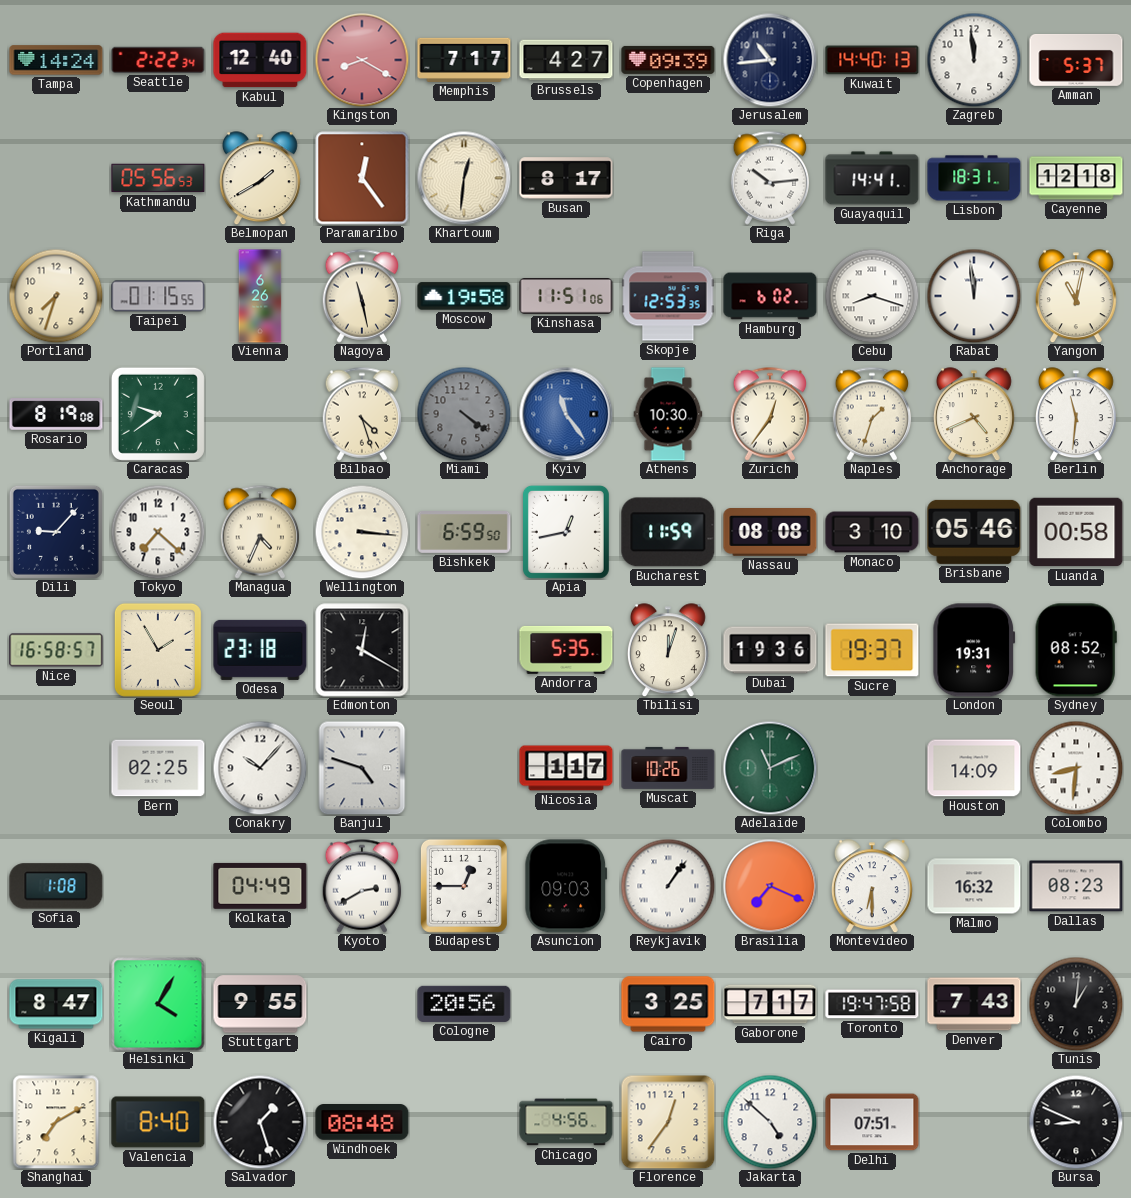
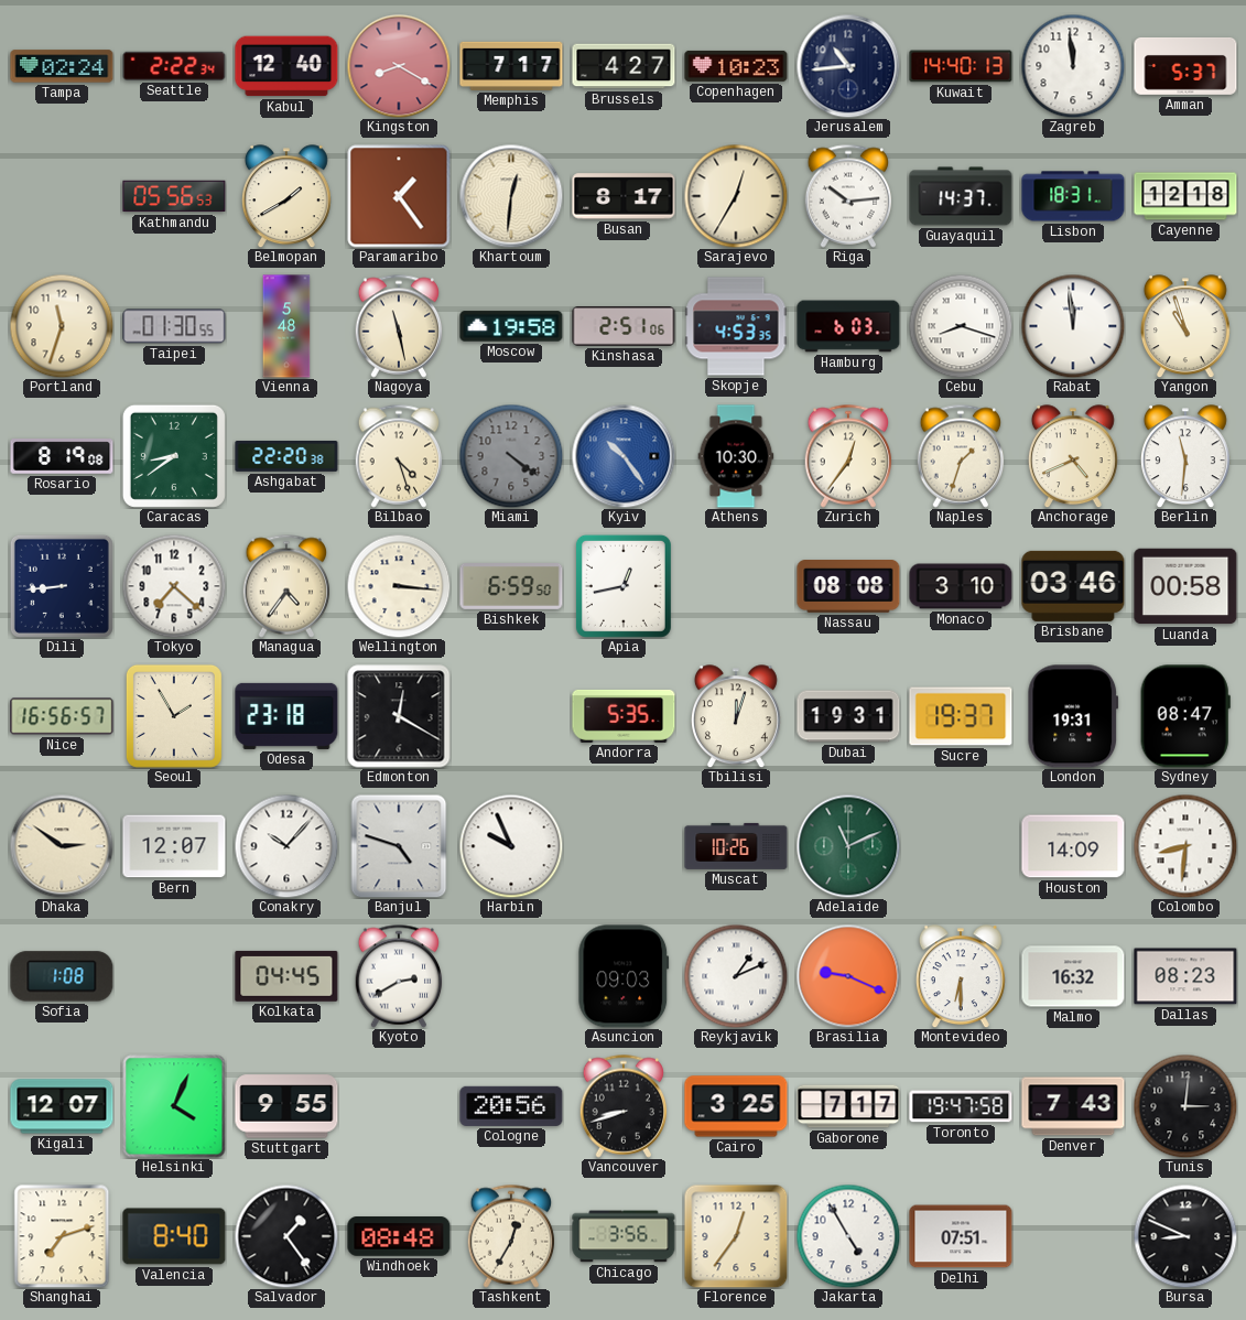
Tampa: 14:24 -> 02:24
Copenhagen: 09:39 -> 10:23
Paramaribo: 12:24 -> 1:24
Sarajevo: none -> 12:35
Guayaquil: 14:41 -> 14:37
Portland: 7:33 -> 11:33
Taipei: 01:15 -> 01:30
Vienna: 6:26 -> 5:48
Kinshasa: 11:51 -> 2:51
Skopje: 12:53 -> 4:53
Hamburg: 6:02 -> 6:03
Yangon: 11:02 -> 10:57
Caracas: 9:39 -> 8:39
Ashgabat: none -> 22:20
Kyiv: 11:24 -> 10:24
Dili: 9:07 -> 8:44
Managua: 4:34 -> 4:36
Bucharest: 11:59 -> none
Brisbane: 05:46 -> 03:46
Nice: 16:58 -> 16:56
Dubai: 19:36 -> 19:31
Sydney: 08:52 -> 08:47
Dhaka: none -> 2:51
Bern: 02:25 -> 12:07
Harbin: none -> 9:56
Nicosia: 1:17 -> none
Kolkata: 04:49 -> 04:45
Budapest: 12:45 -> none
Reykjavik: 1:06 -> 1:11
Brasilia: 7:19 -> 9:19
Kigali: 8:47 -> 12:07
Helsinki: 4:05 -> 4:04
Vancouver: none -> 8:42
Tunis: 1:01 -> 3:01
Shanghai: 7:10 -> 7:12
Salvador: 1:27 -> 1:24
Tashkent: none -> 12:35
Chicago: 4:56 -> 3:56
Jakarta: 4:52 -> 4:55
